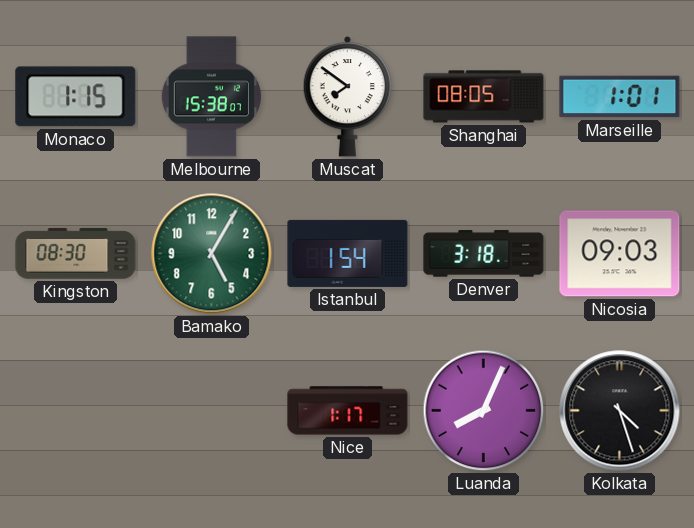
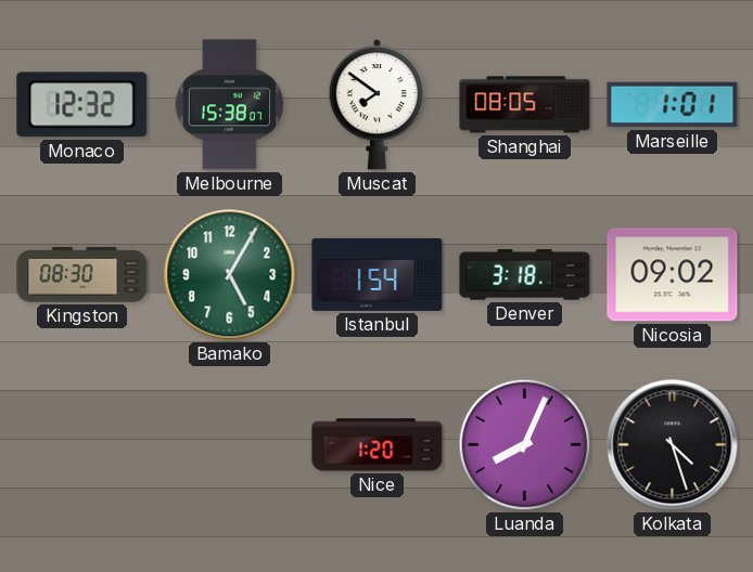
Monaco: 1:15 -> 12:32
Nicosia: 09:03 -> 09:02
Nice: 1:17 -> 1:20
